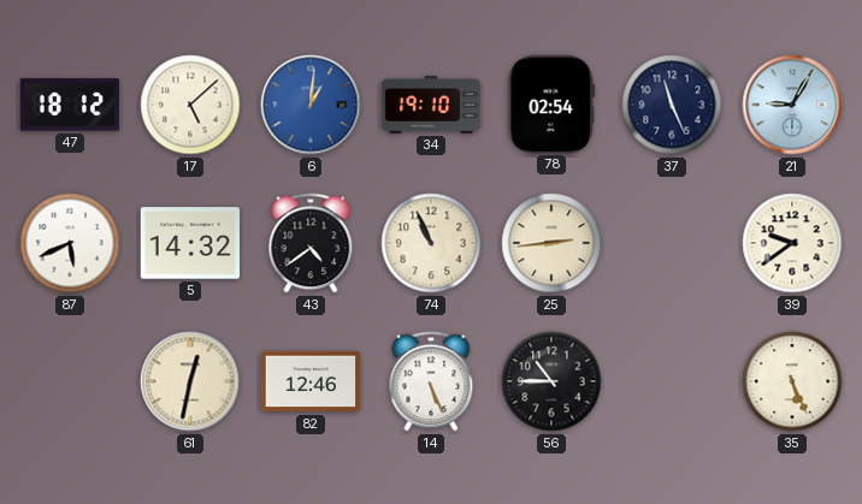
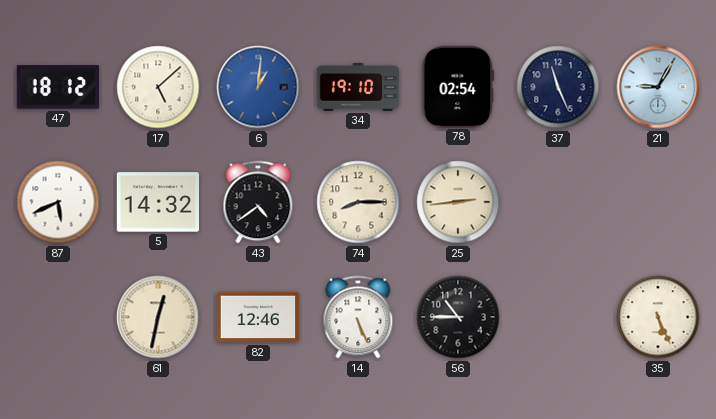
74: 10:56 -> 8:15
39: 9:39 -> none
